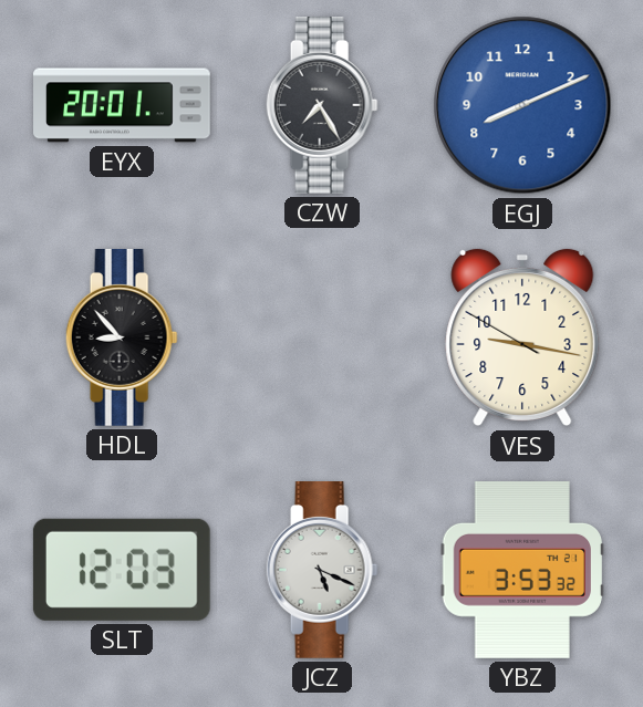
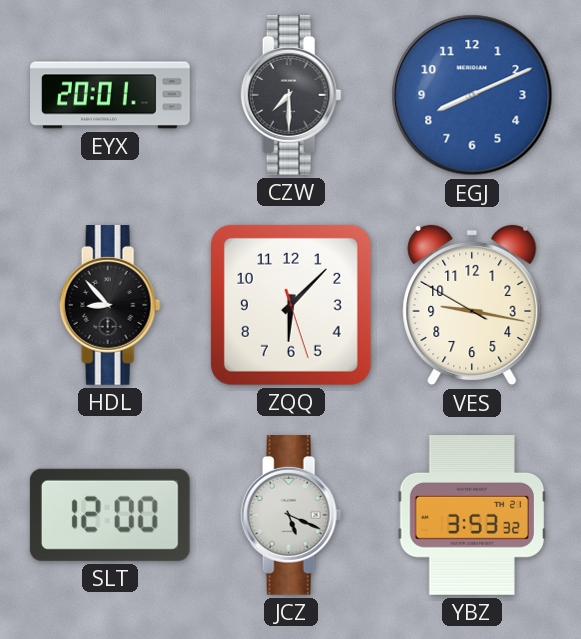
CZW: 7:25 -> 7:30
ZQQ: none -> 6:07
SLT: 12:03 -> 12:00
